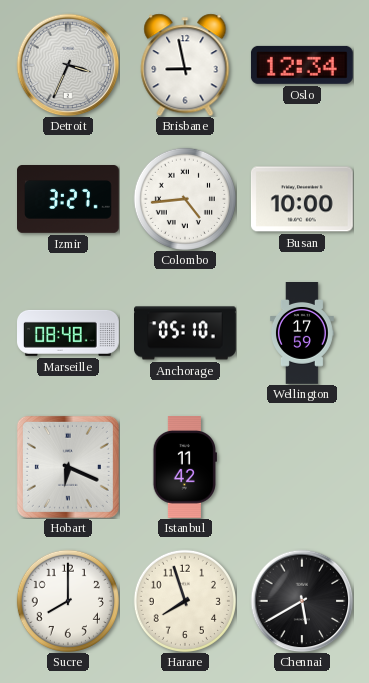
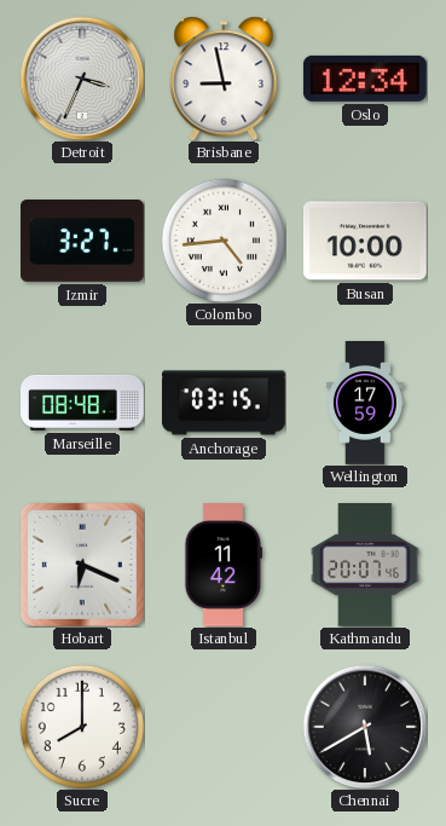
Anchorage: 05:10 -> 03:15
Kathmandu: none -> 20:07
Harare: 7:57 -> none
